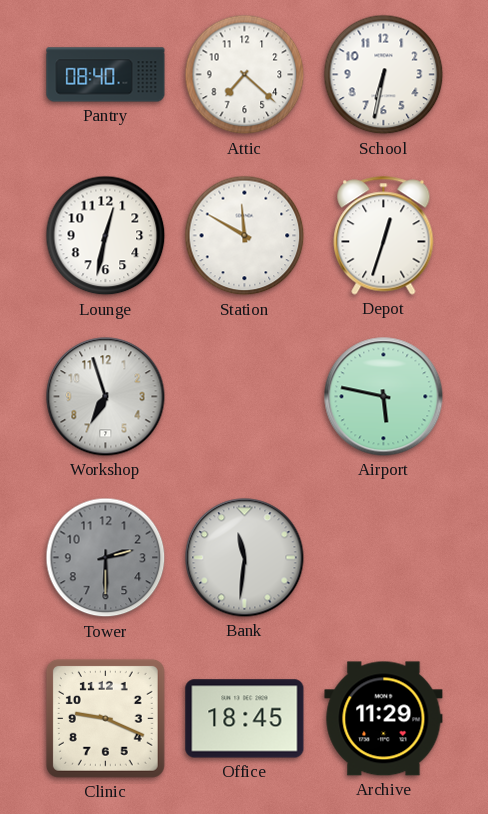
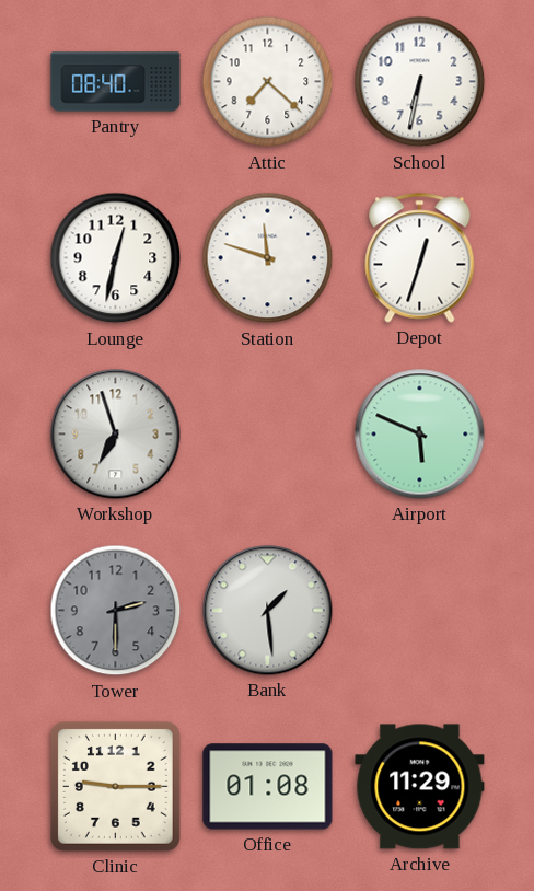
Station: 11:50 -> 11:48
Airport: 5:47 -> 5:49
Bank: 11:31 -> 1:29
Clinic: 9:19 -> 9:15
Office: 18:45 -> 01:08
